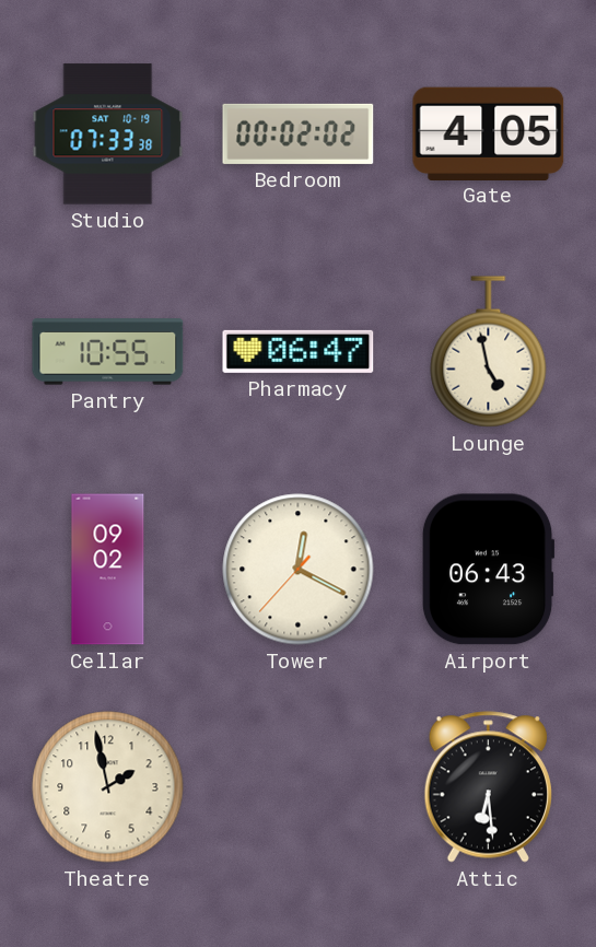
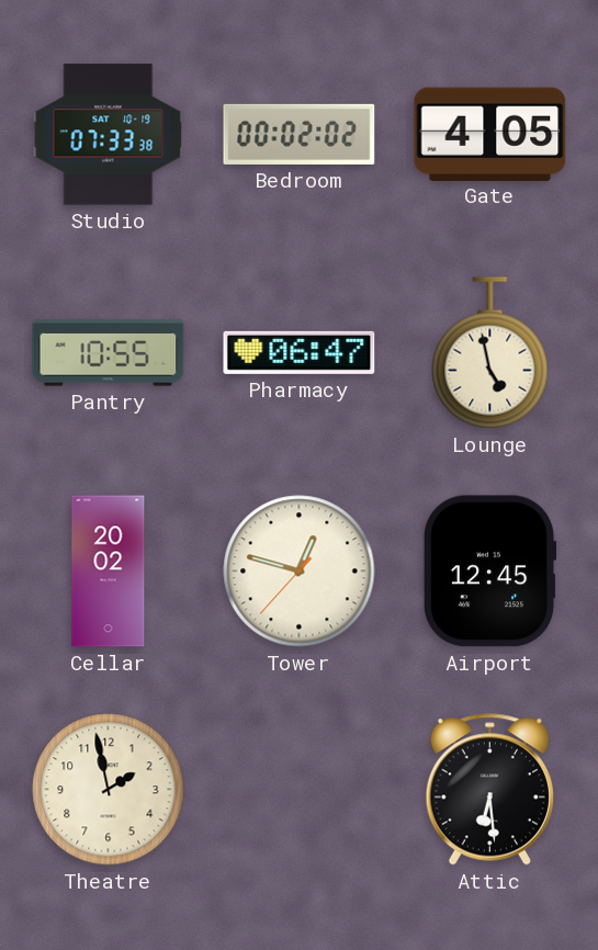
Cellar: 09:02 -> 20:02
Tower: 12:19 -> 12:47
Airport: 06:43 -> 12:45
